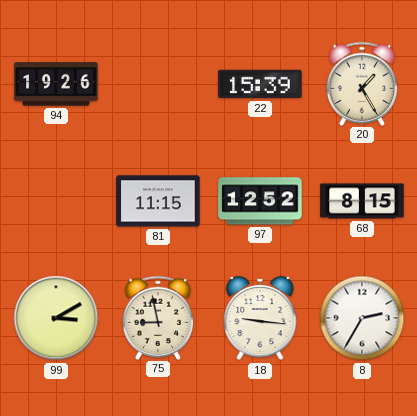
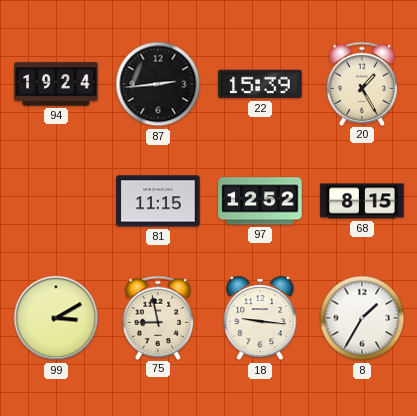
94: 19:26 -> 19:24
87: none -> 2:44
8: 2:35 -> 1:35
